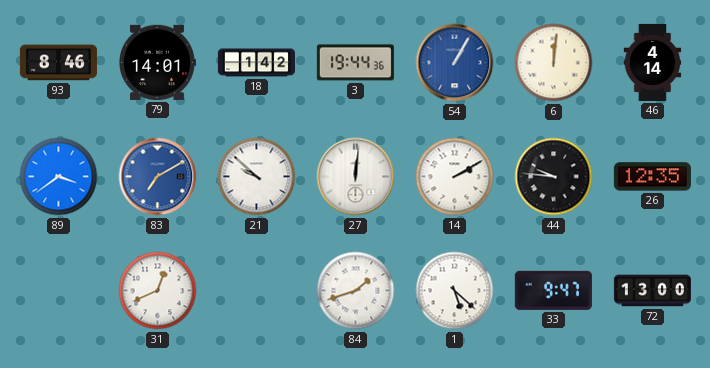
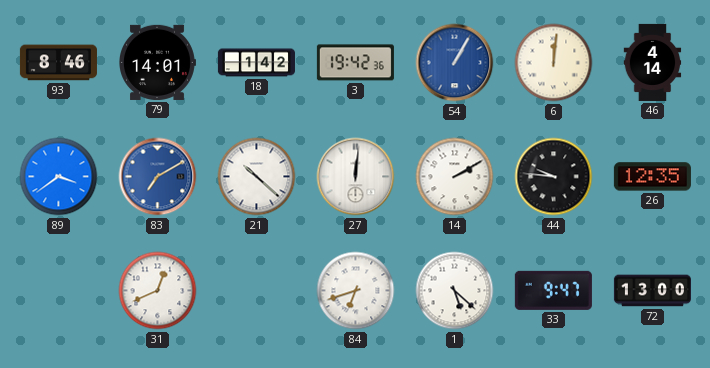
3: 19:44 -> 19:42
21: 9:52 -> 10:22
84: 1:42 -> 6:42
